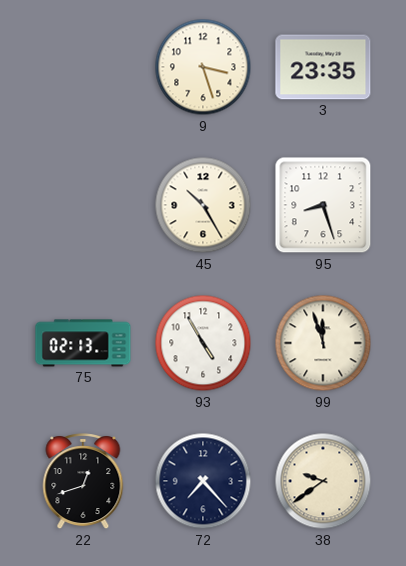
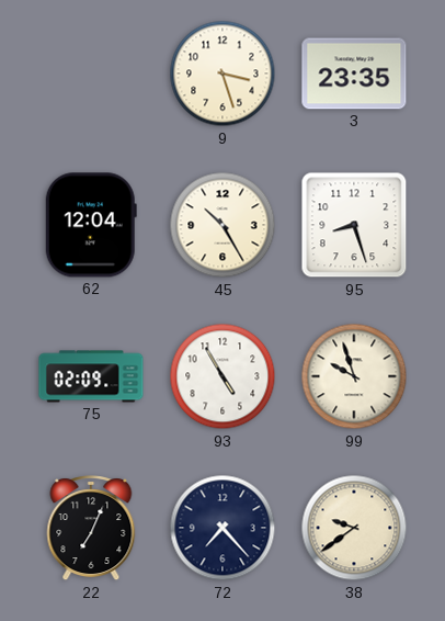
62: none -> 12:04
75: 02:13 -> 02:09
99: 11:57 -> 9:57
22: 12:42 -> 7:04
